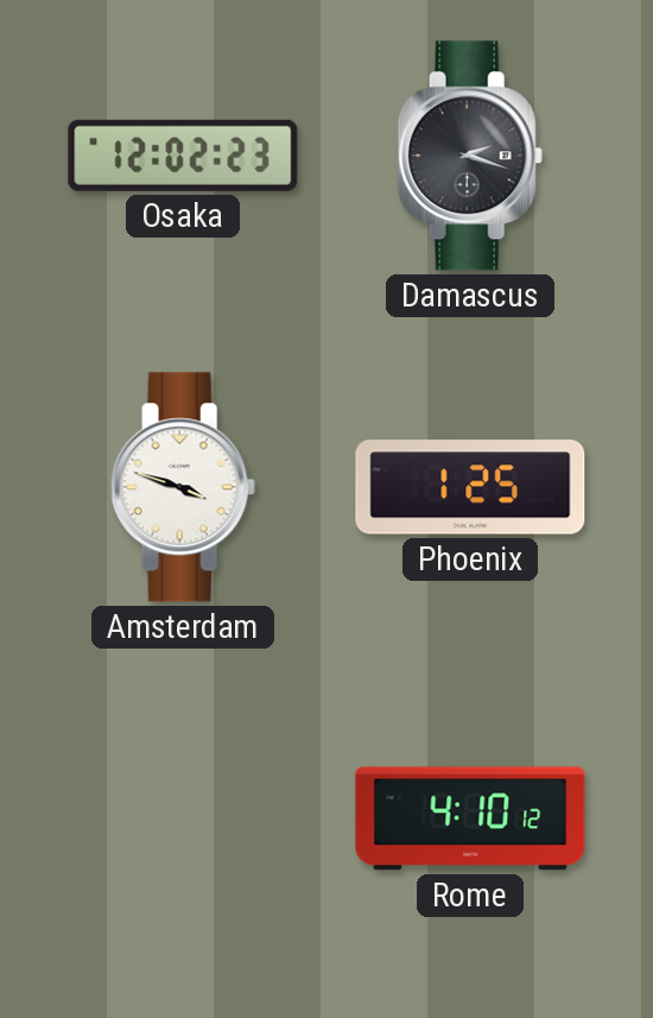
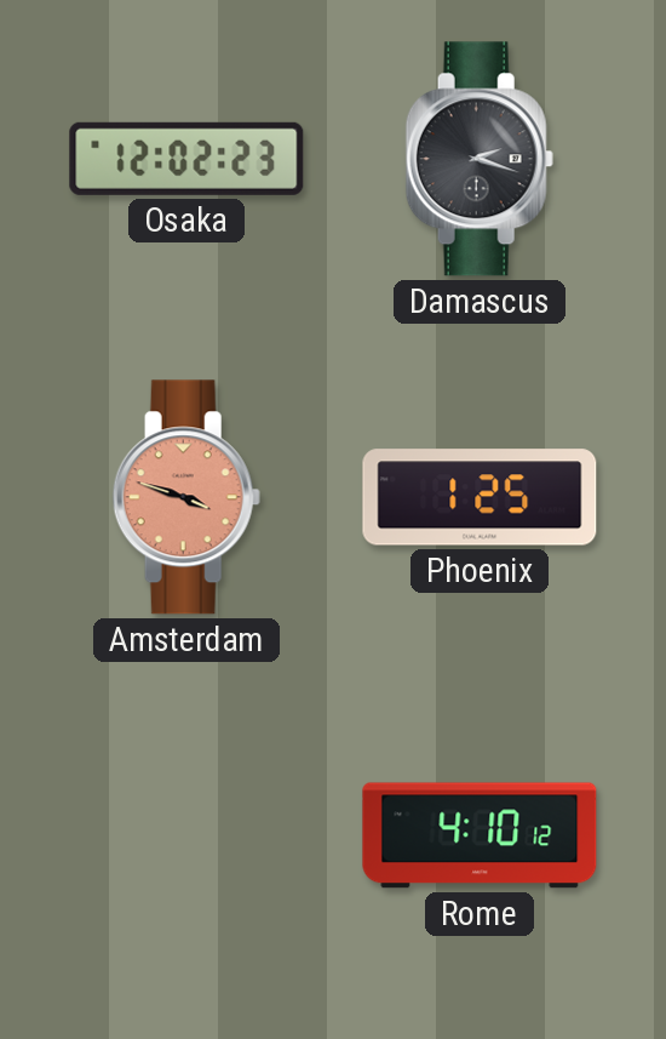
Amsterdam dial: white -> salmon
